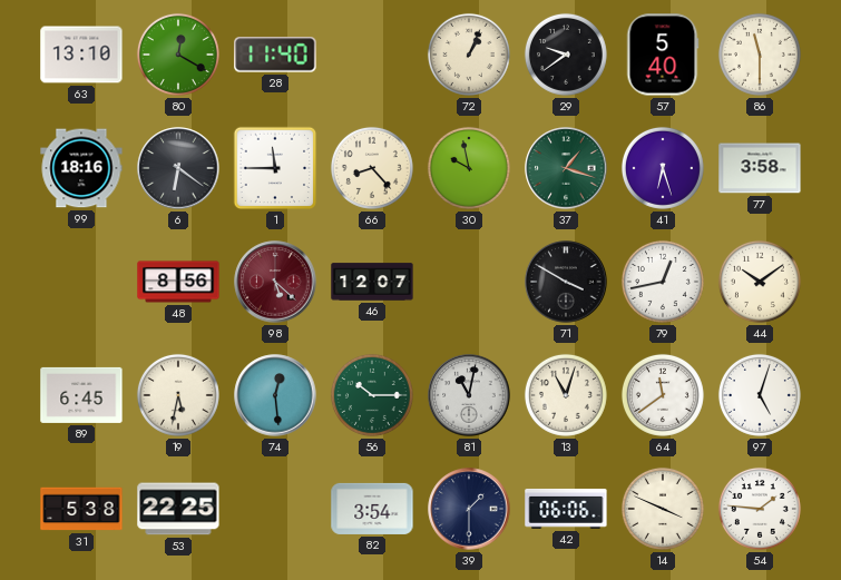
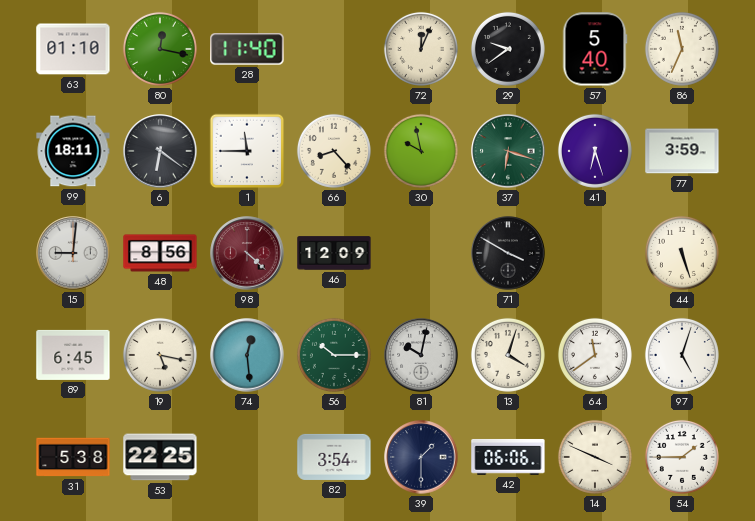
63: 13:10 -> 01:10
80: 12:20 -> 12:17
72: 1:04 -> 12:04
86: 11:30 -> 11:34
99: 18:16 -> 18:11
37: 1:18 -> 6:18
77: 3:58 -> 3:59
15: none -> 9:01
98: 5:22 -> 4:22
46: 12:07 -> 12:09
79: 12:43 -> none
44: 10:09 -> 5:27
19: 5:32 -> 5:17
81: 11:02 -> 10:02
13: 11:03 -> 4:03
54: 1:46 -> 1:45
